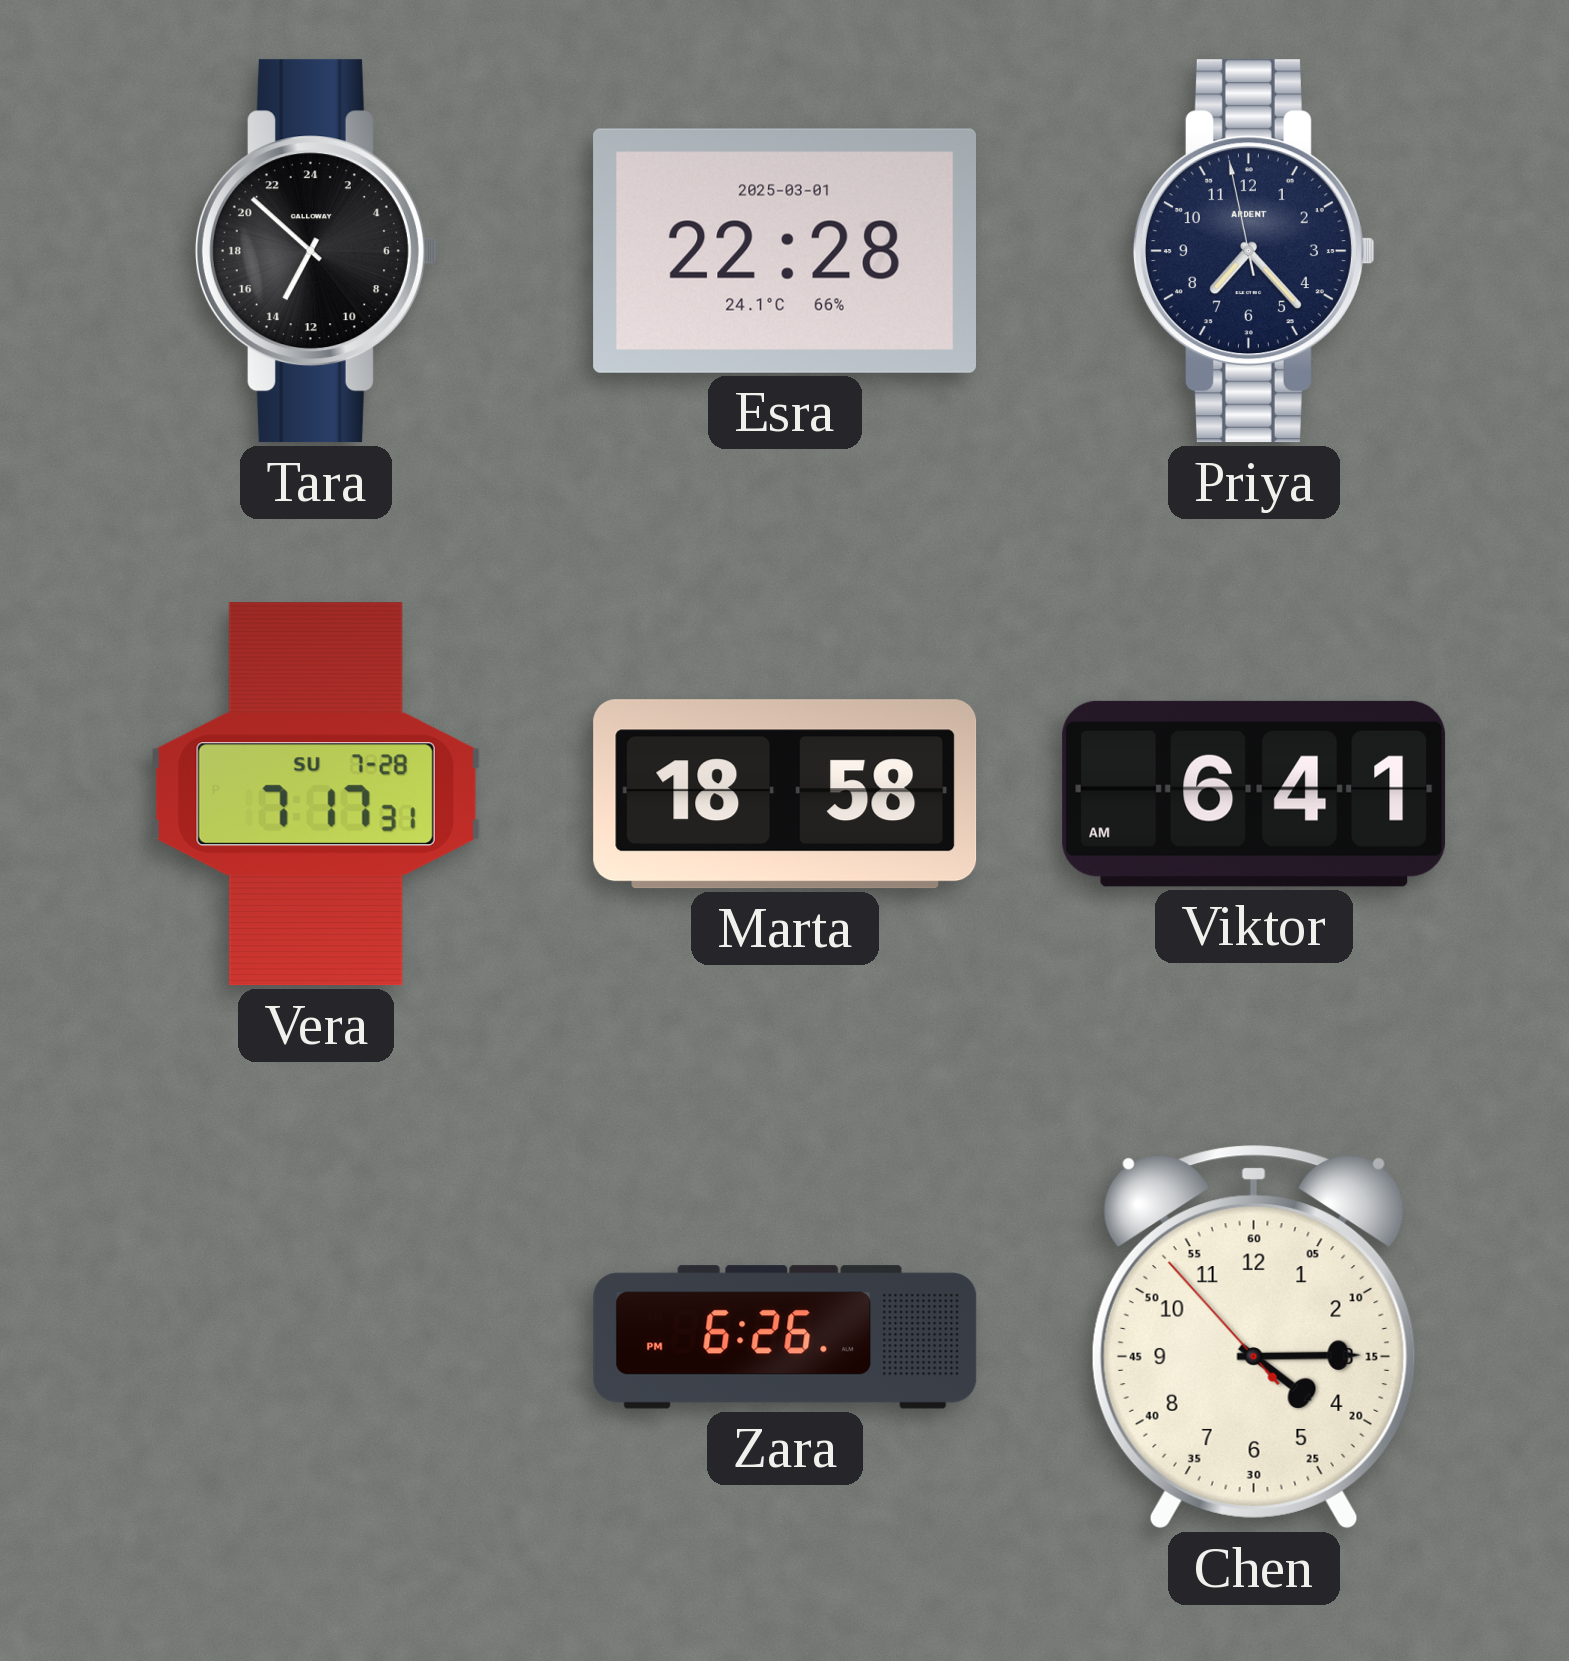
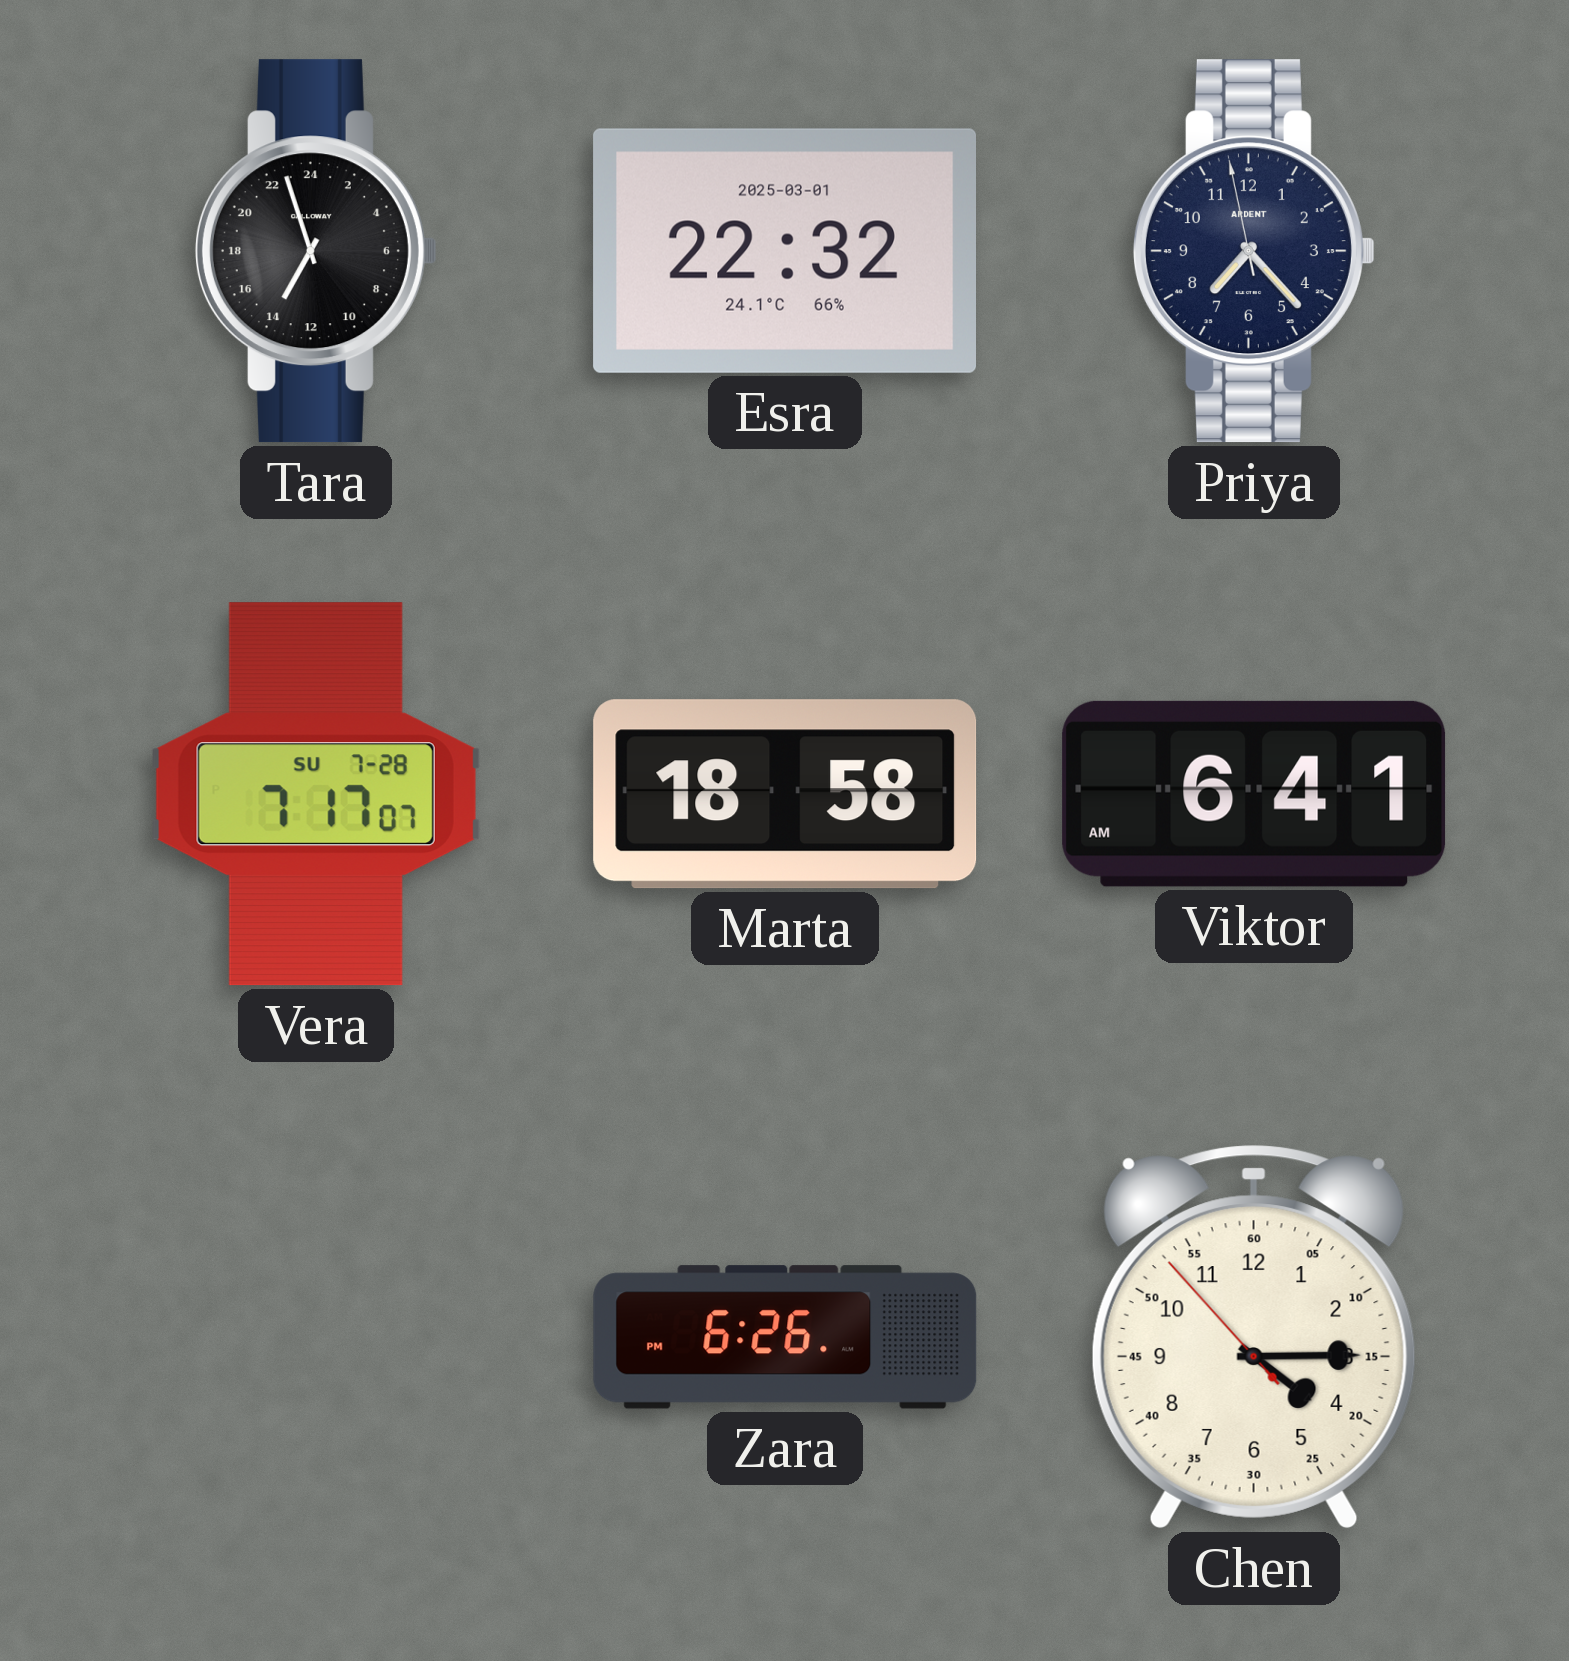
Tara: 13:52 -> 13:57
Esra: 22:28 -> 22:32
Vera: 7:17:31 -> 7:17:07
